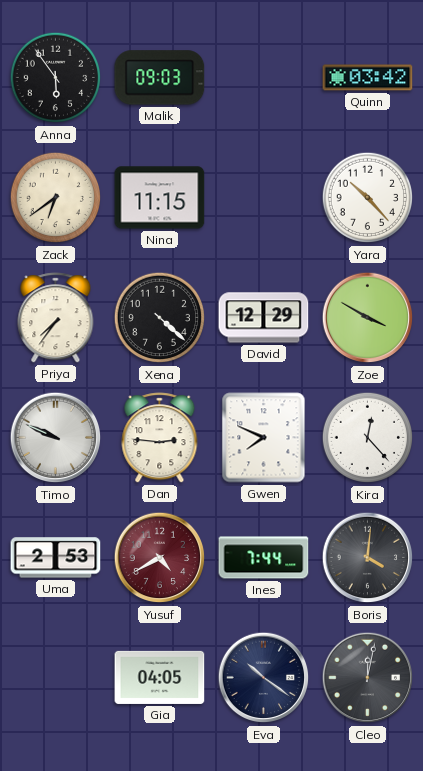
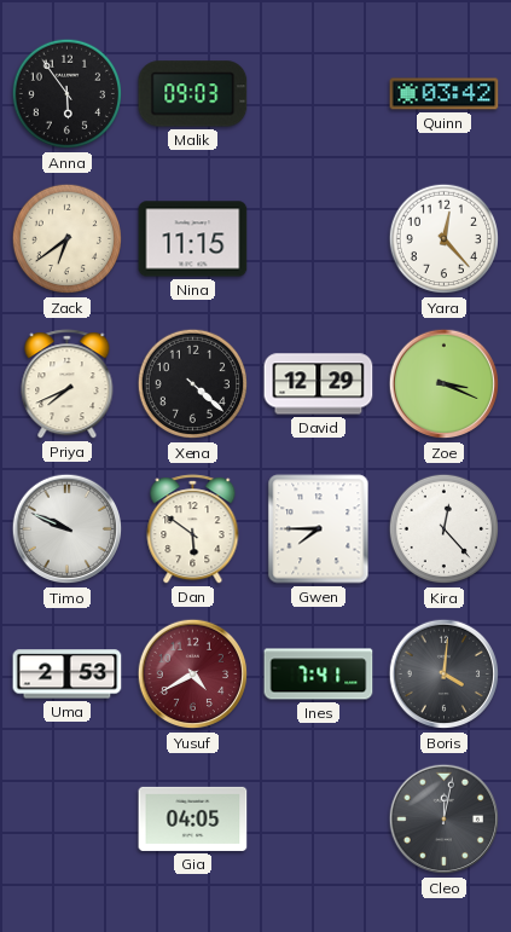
Yara: 10:23 -> 12:23
Priya: 7:36 -> 7:41
Zoe: 3:50 -> 3:19
Dan: 2:46 -> 5:51
Gwen: 7:49 -> 7:45
Ines: 7:44 -> 7:41
Eva: 10:21 -> none
